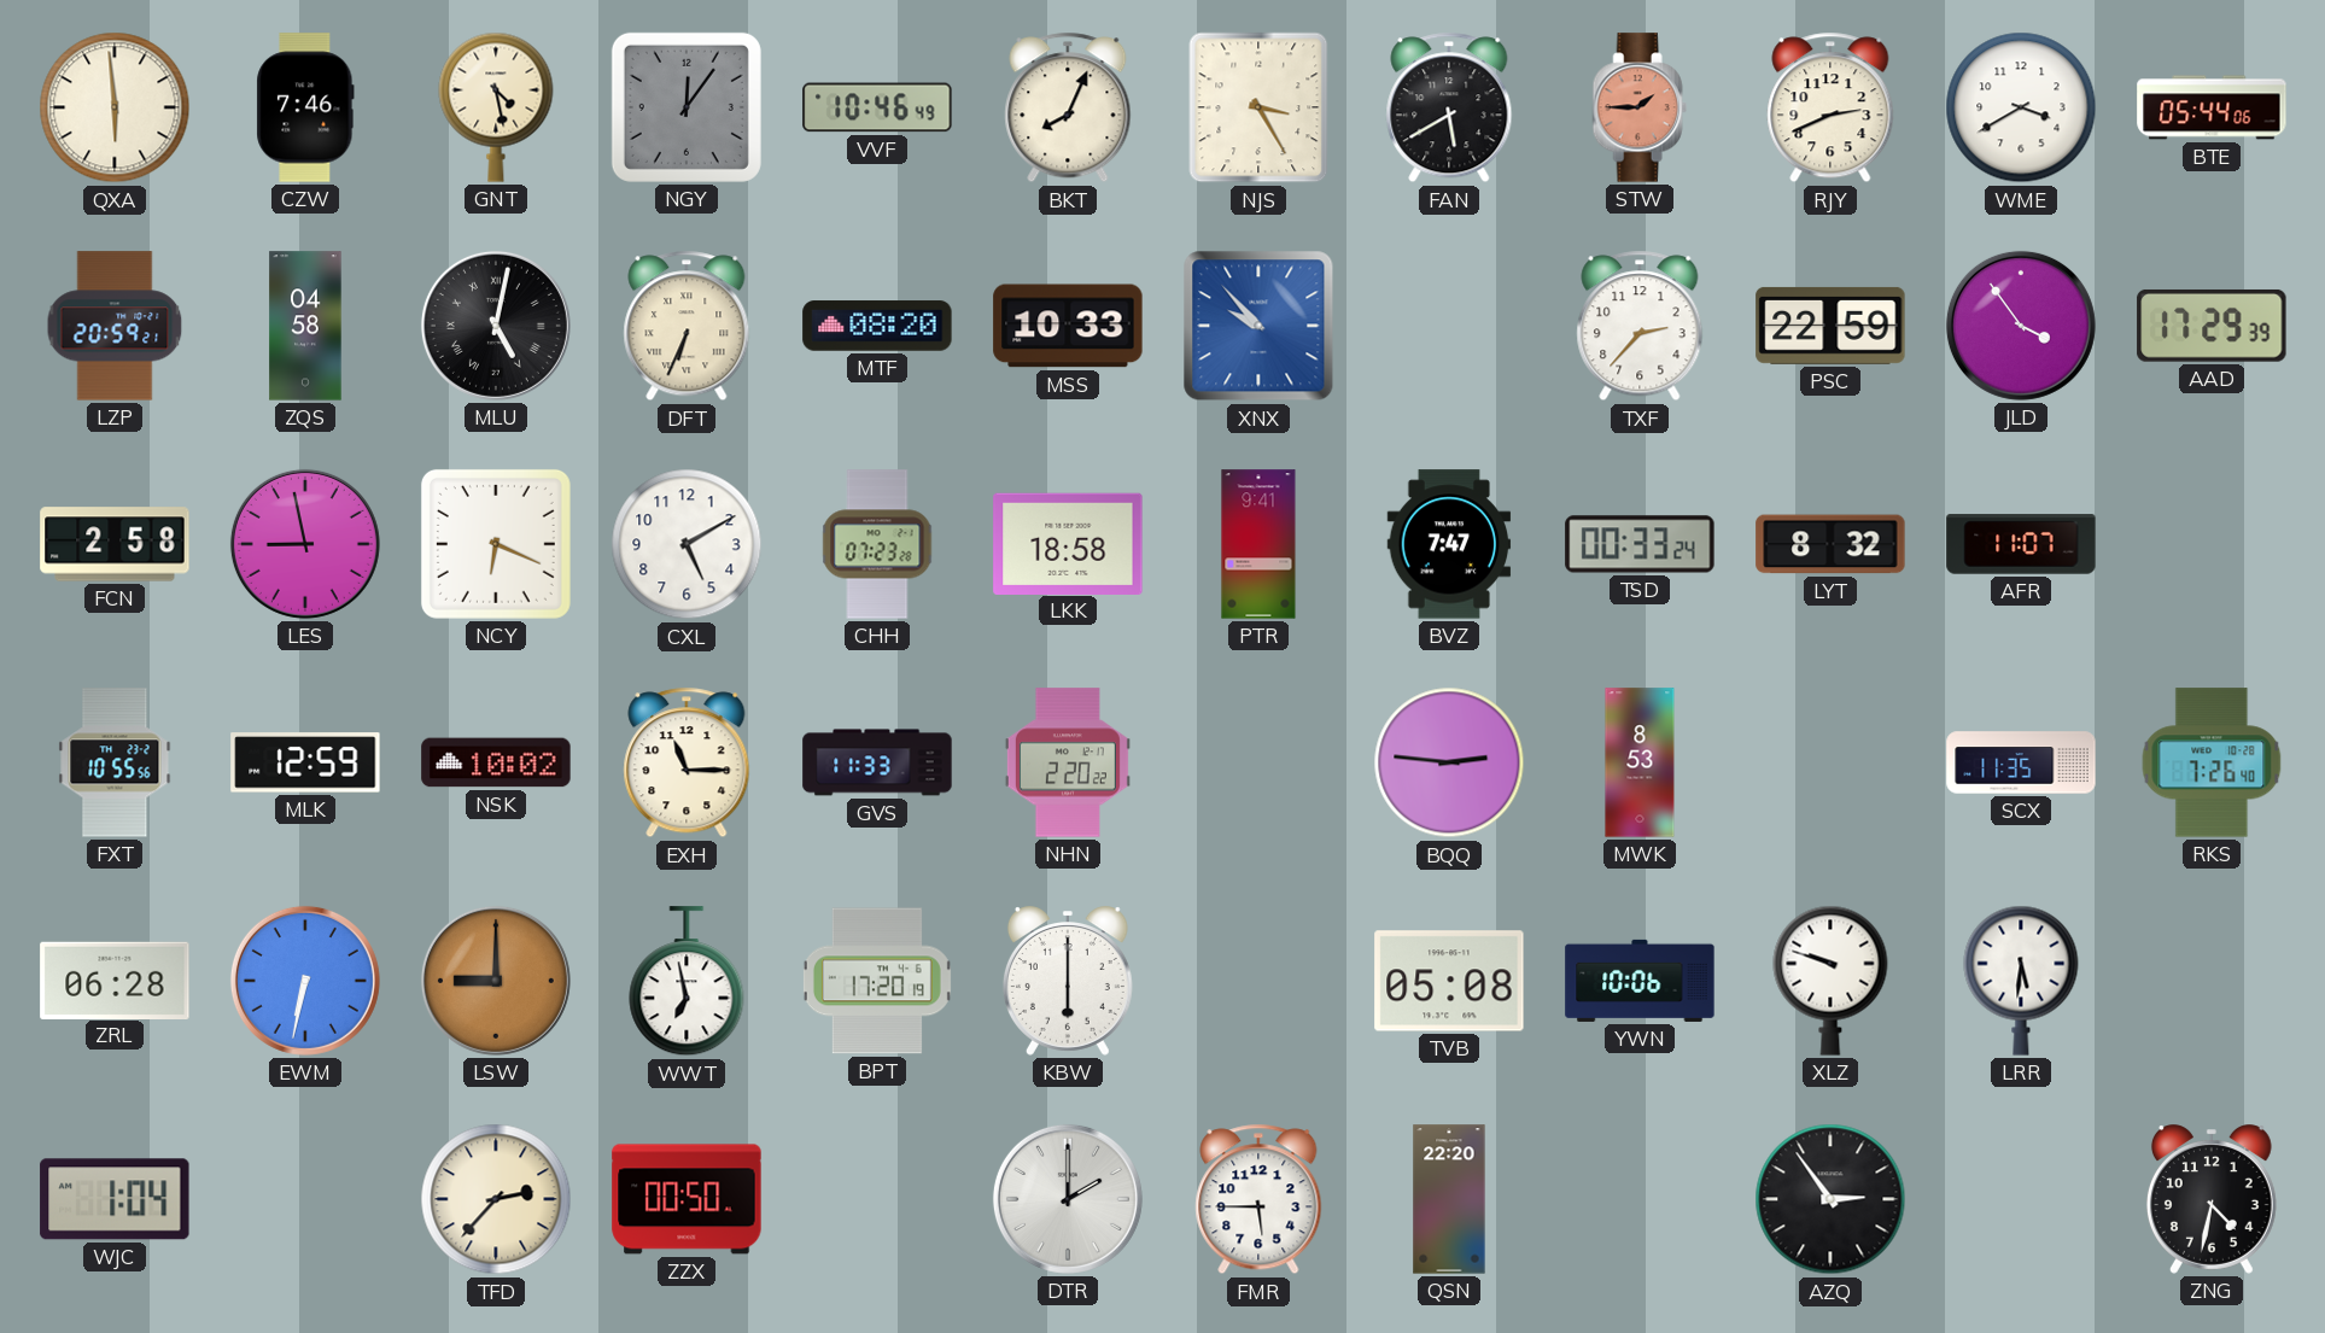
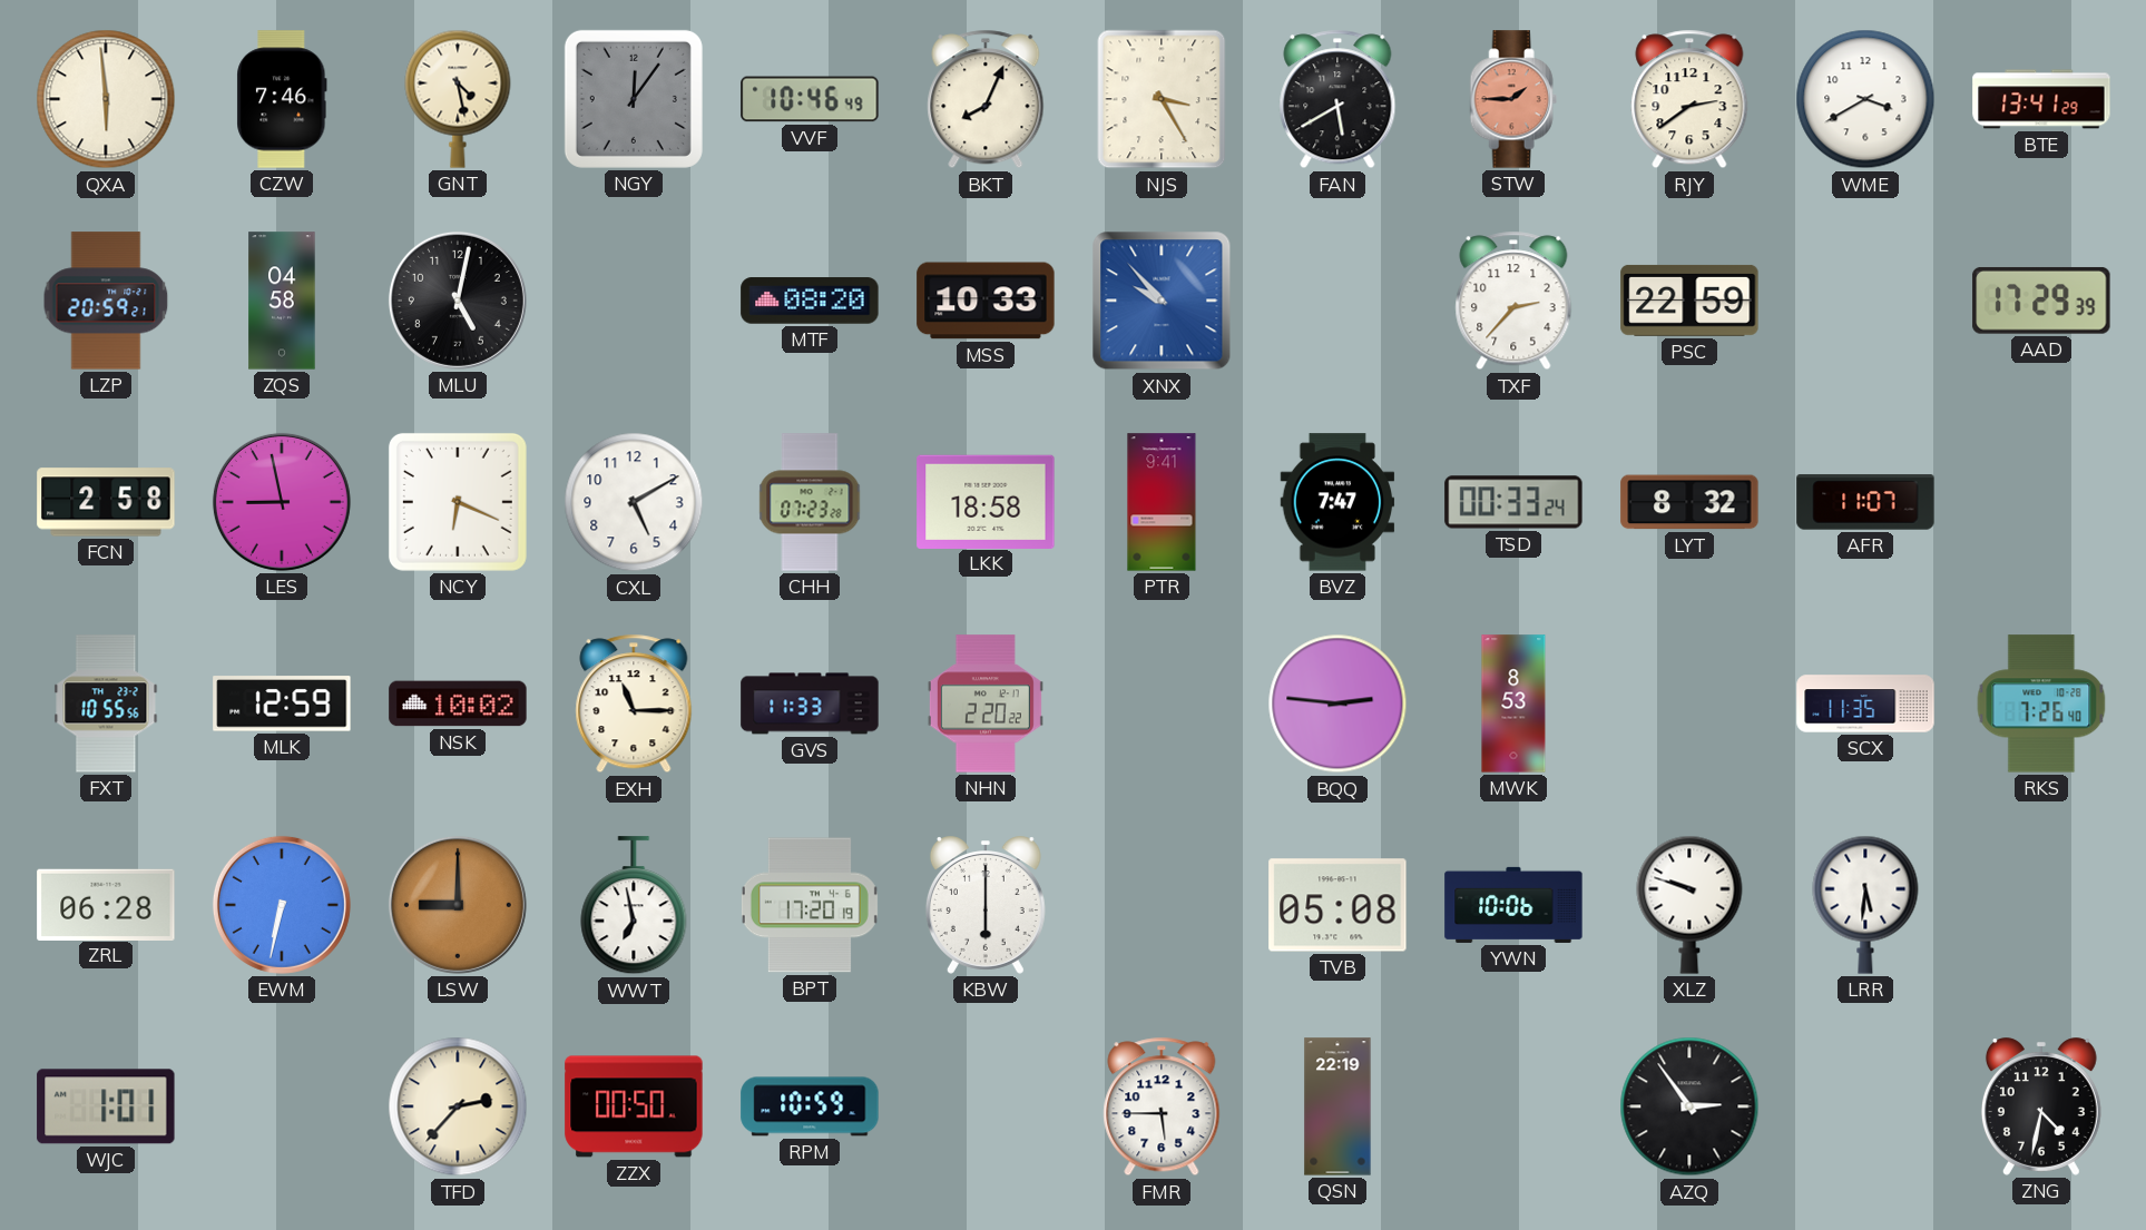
RJY: 2:41 -> 2:39
BTE: 05:44 -> 13:41
MLU numerals: Roman -> Arabic
DFT: 6:34 -> none
JLD: 3:54 -> none
WJC: 1:04 -> 1:01
RPM: none -> 10:59
DTR: 2:00 -> none
QSN: 22:20 -> 22:19
